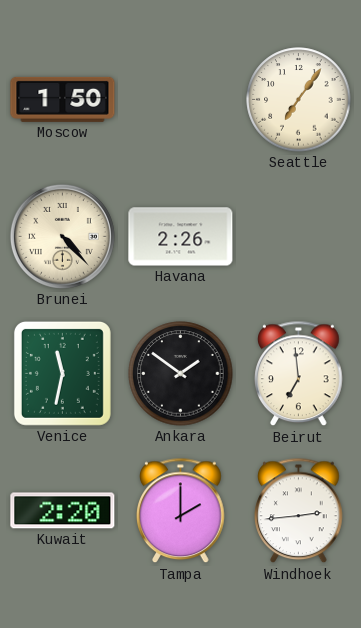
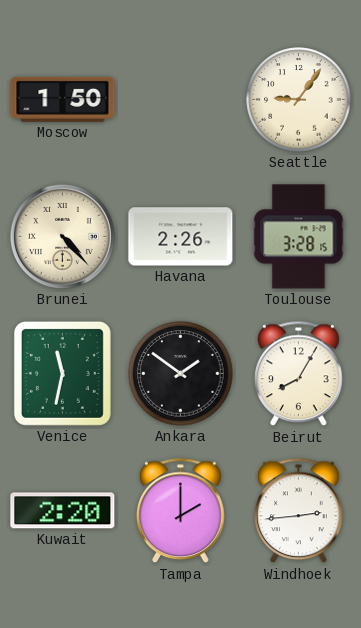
Seattle: 7:06 -> 9:06
Toulouse: none -> 3:28
Beirut: 6:59 -> 8:05
